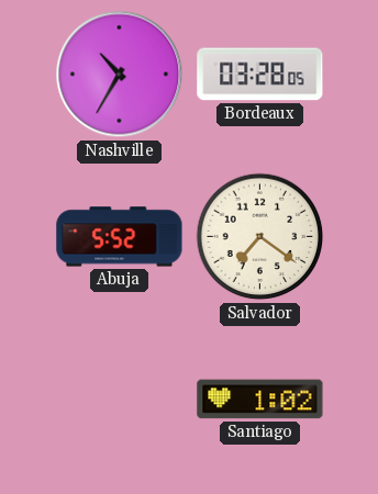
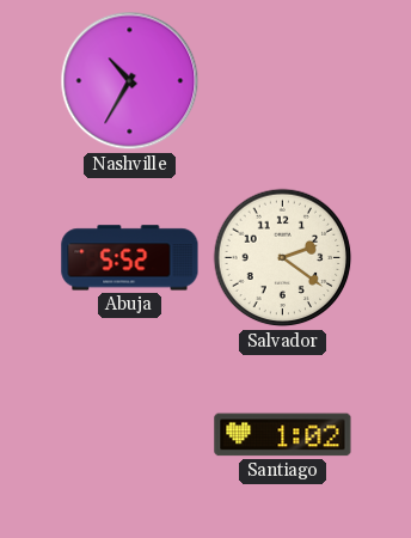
Bordeaux: 03:28 -> none
Salvador: 7:21 -> 2:21
